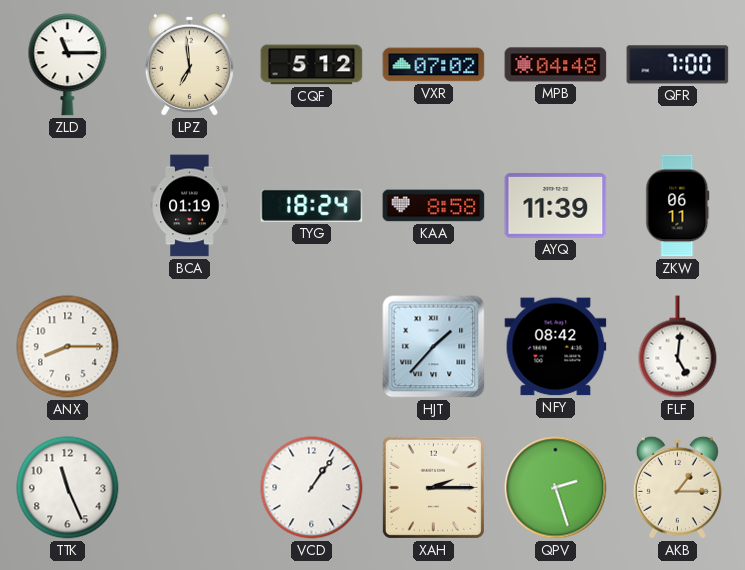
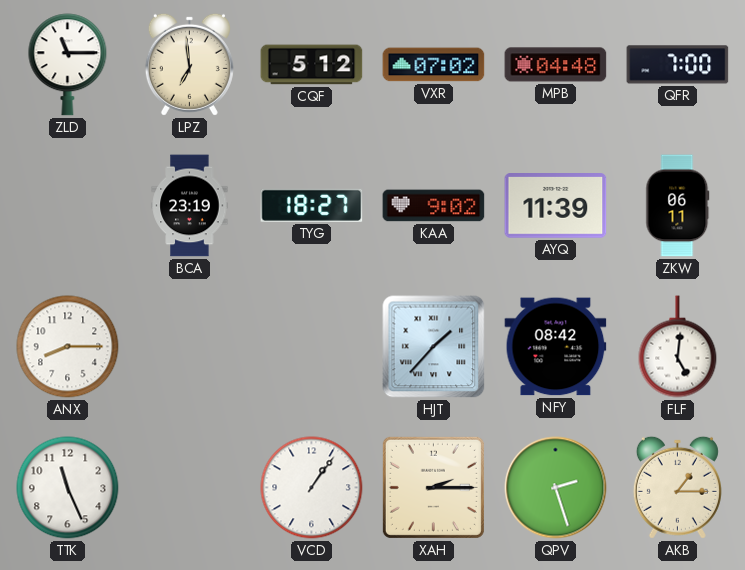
BCA: 01:19 -> 23:19
TYG: 18:24 -> 18:27
KAA: 8:58 -> 9:02
